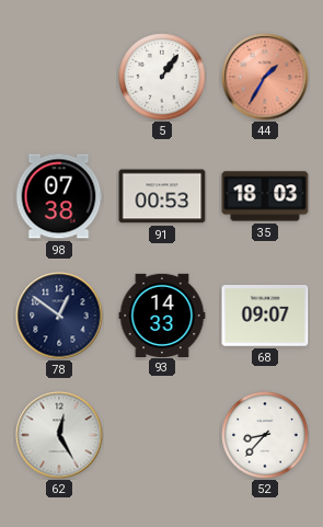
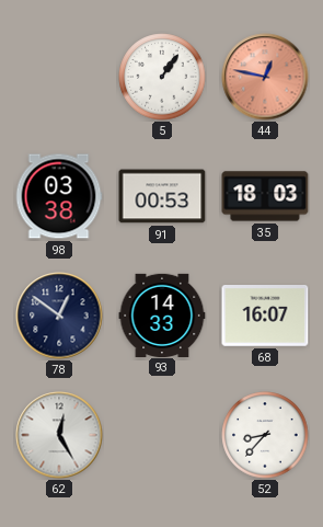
44: 1:35 -> 12:47
98: 07:38 -> 03:38
68: 09:07 -> 16:07
